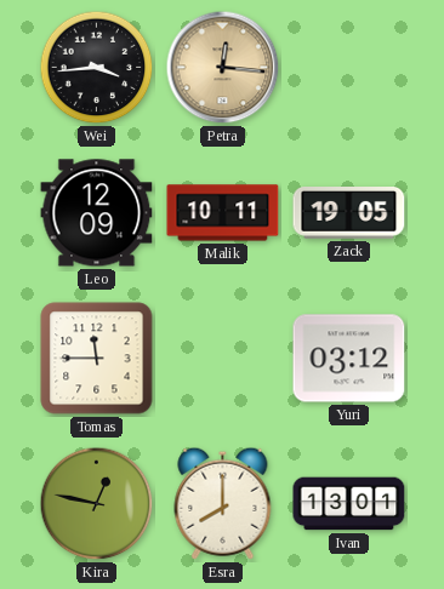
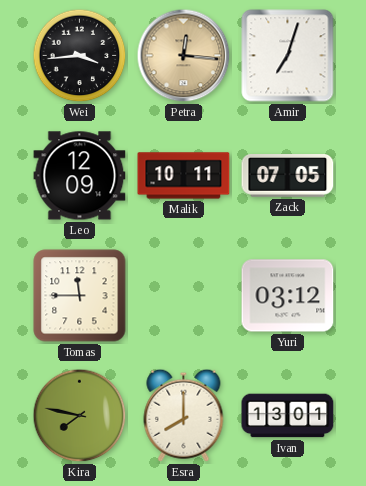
Amir: none -> 7:03
Zack: 19:05 -> 07:05
Kira: 12:47 -> 7:47
